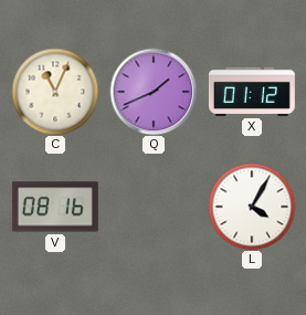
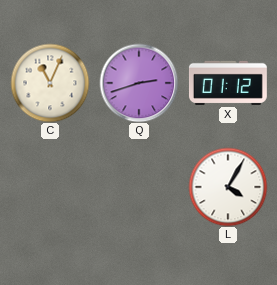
Q: 1:41 -> 2:42
V: 08:16 -> none
